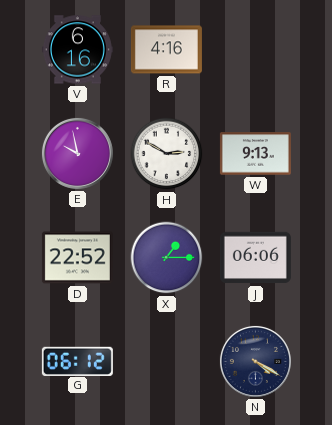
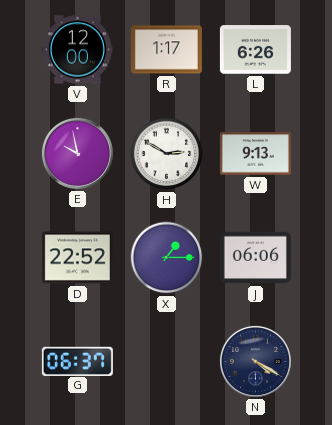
V: 6:16 -> 12:00
R: 4:16 -> 1:17
L: none -> 6:26
G: 06:12 -> 06:37
